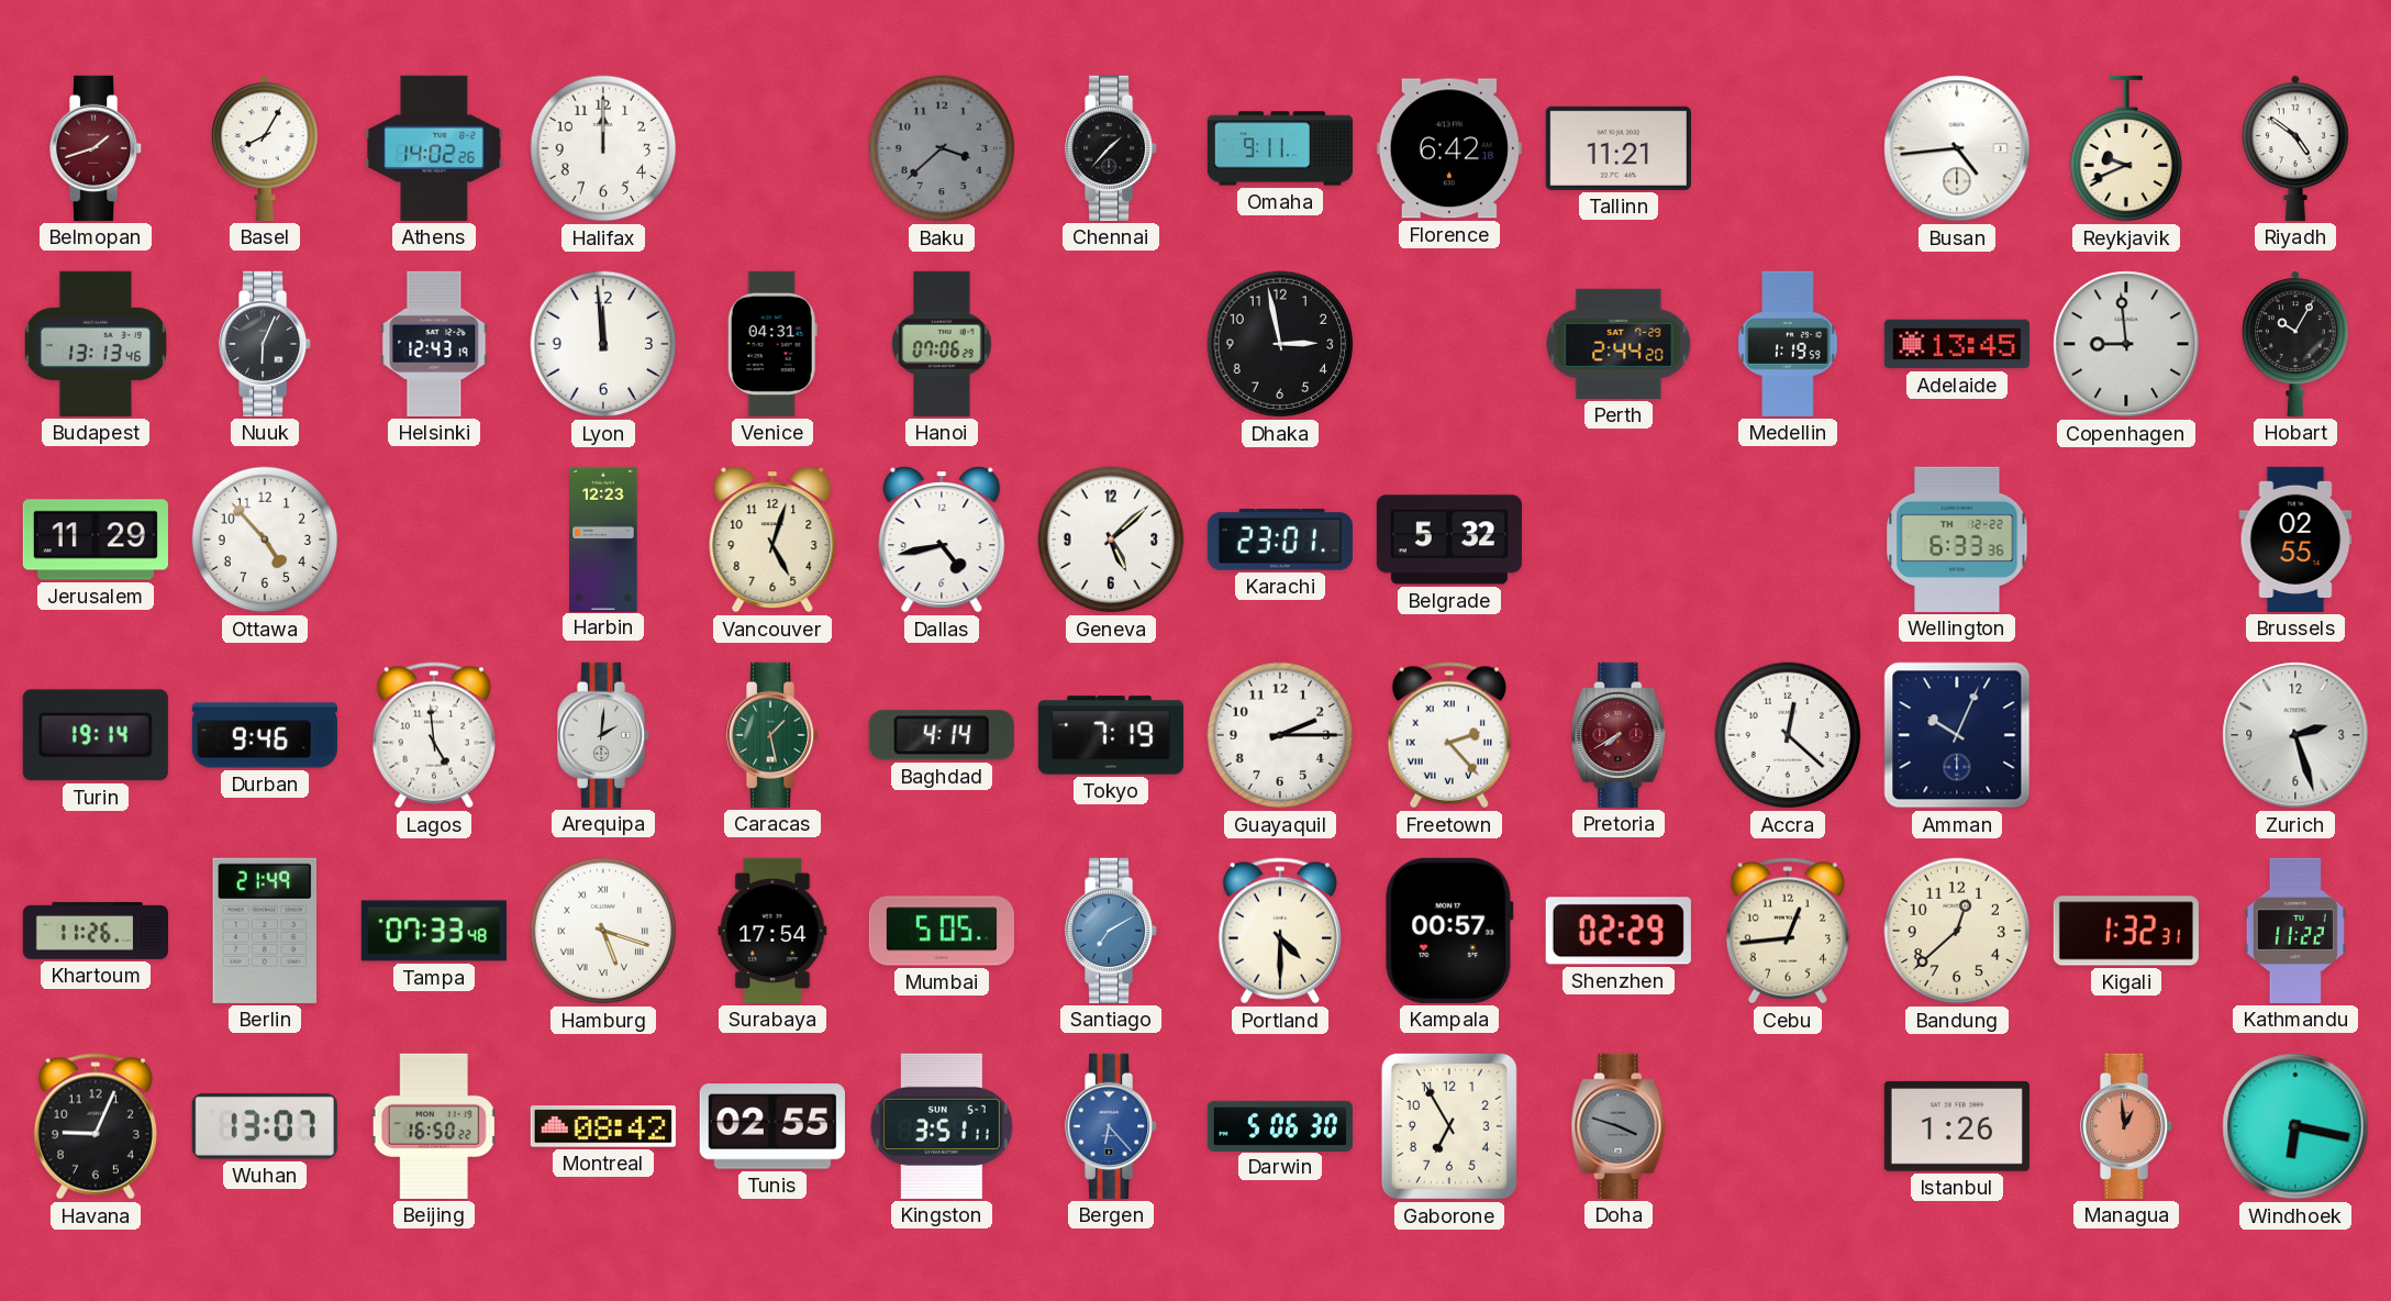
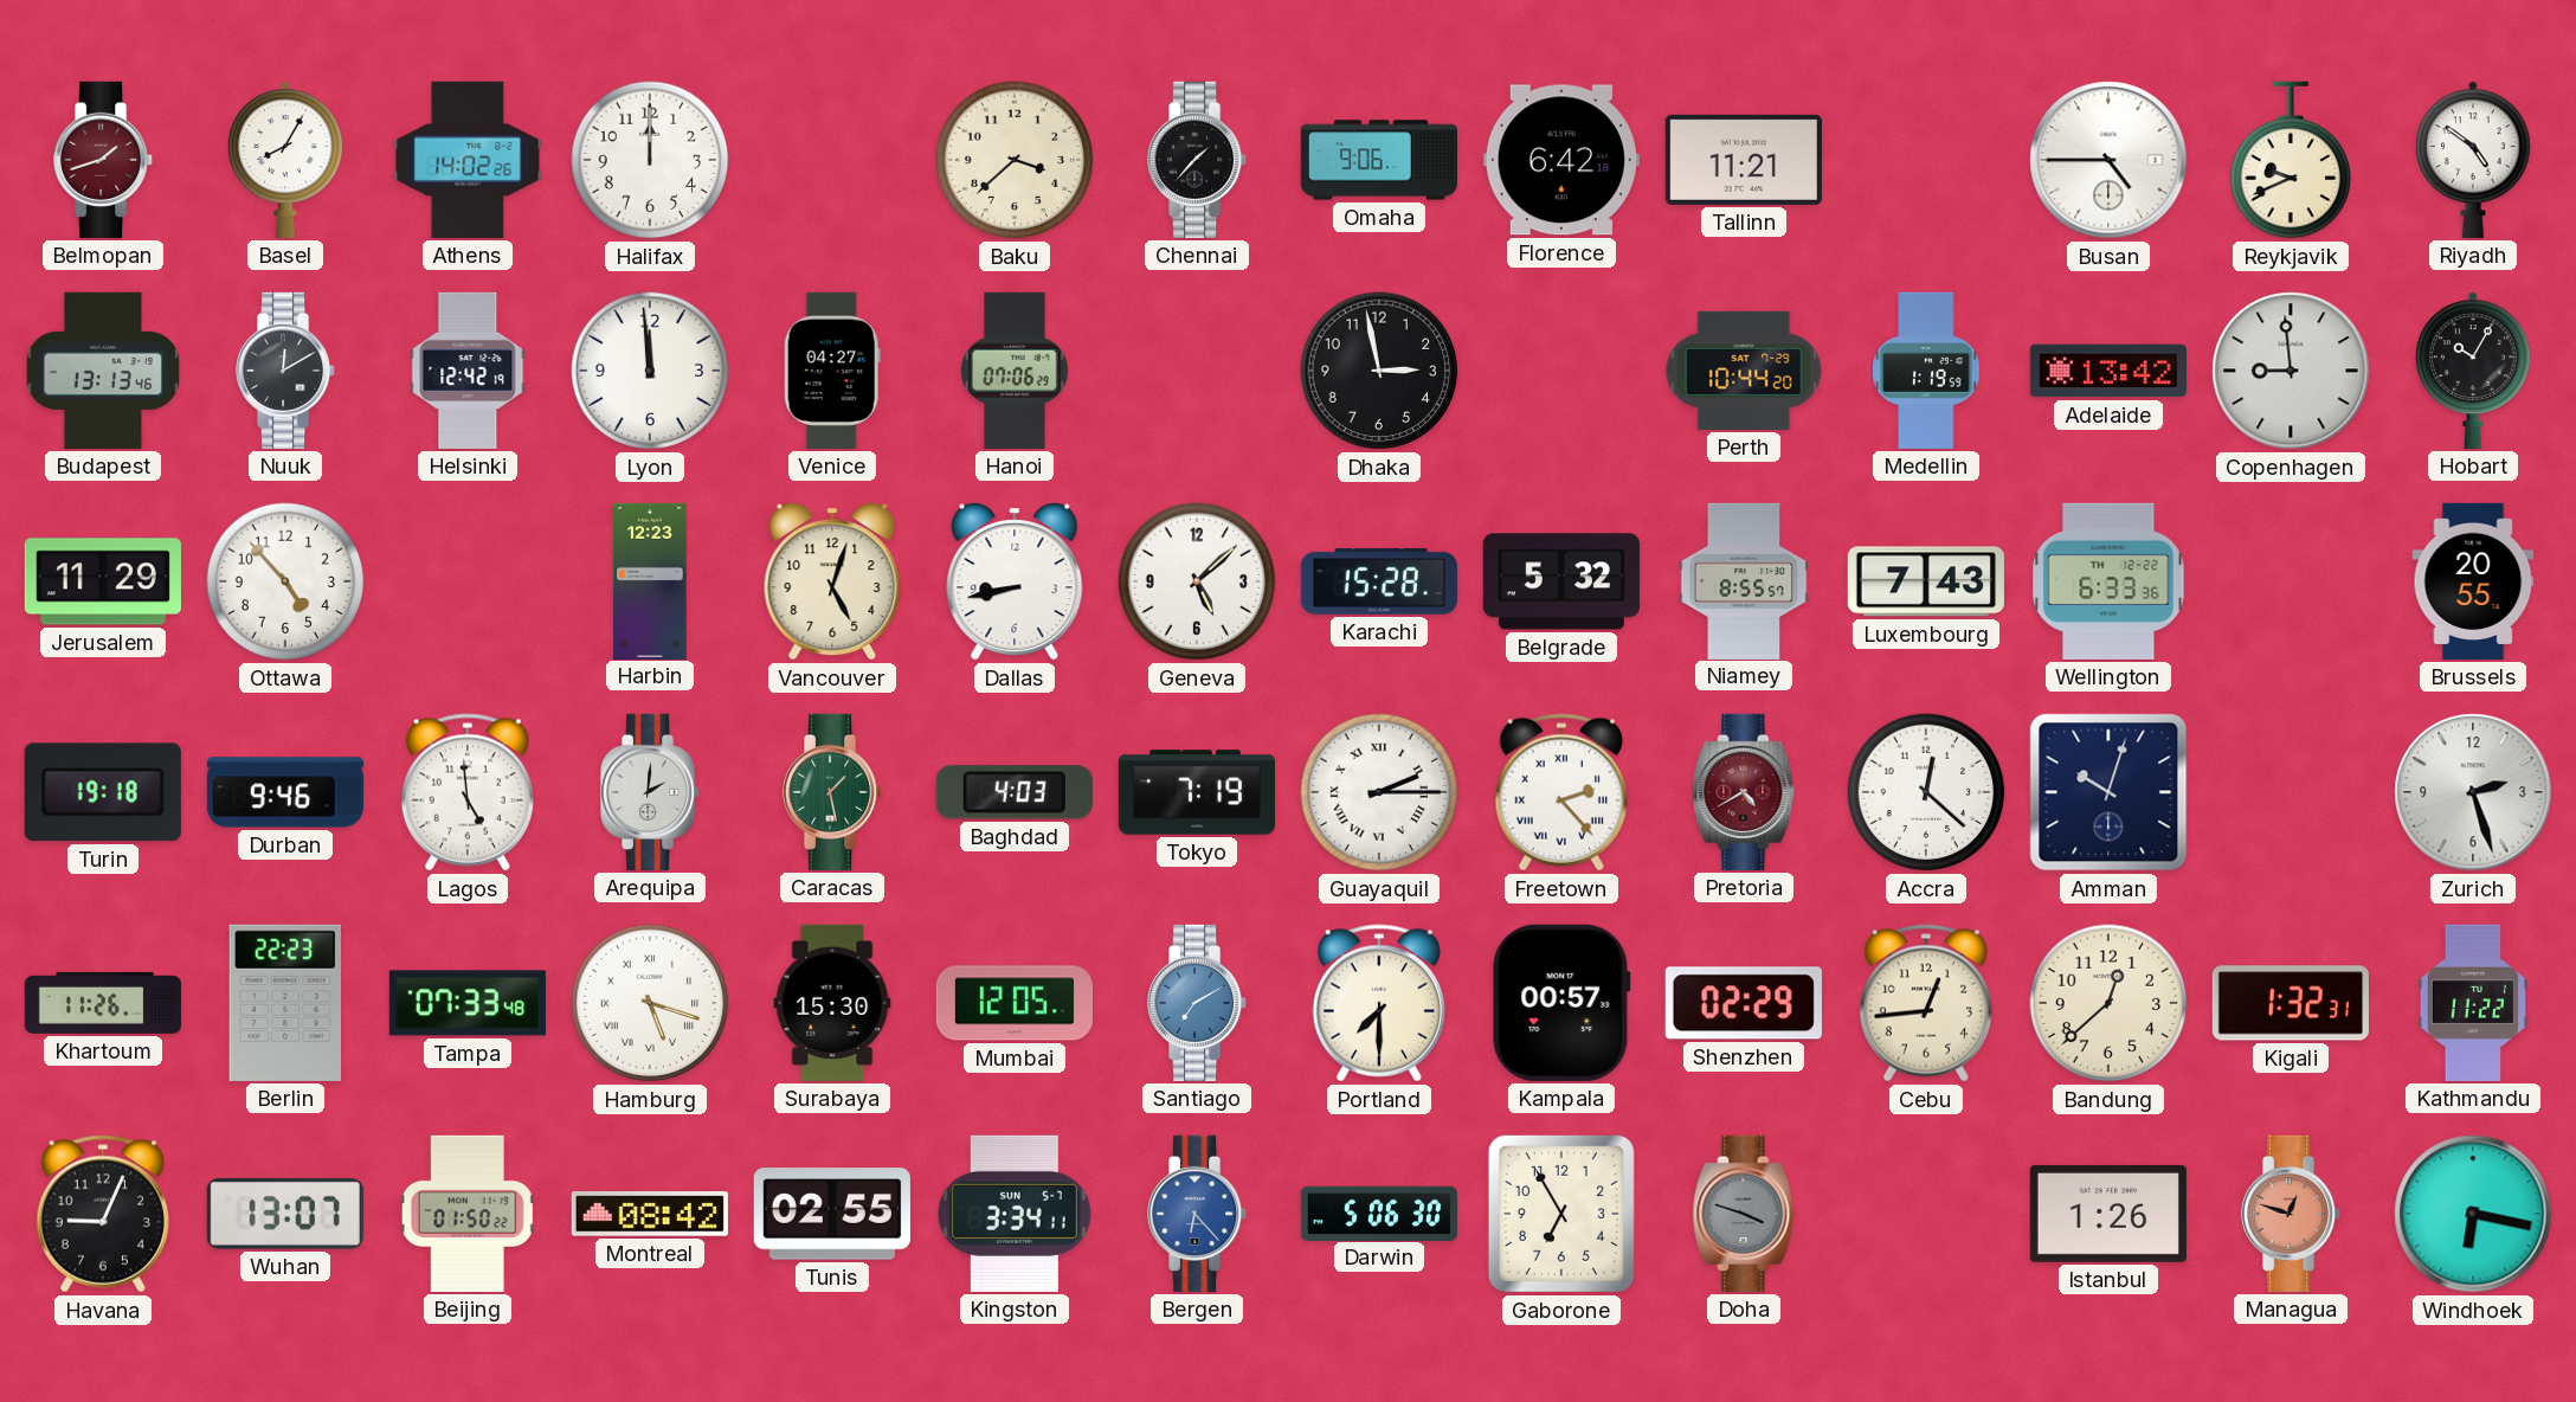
Baku dial: grey -> cream
Omaha: 9:11 -> 9:06
Busan: 4:44 -> 4:45
Nuuk: 6:04 -> 12:10
Helsinki: 12:43 -> 12:42
Venice: 04:31 -> 04:27
Perth: 2:44 -> 10:44
Adelaide: 13:45 -> 13:42
Dallas: 4:43 -> 8:43
Karachi: 23:01 -> 15:28
Niamey: none -> 8:55
Luxembourg: none -> 7:43
Brussels: 02:55 -> 20:55
Turin: 19:14 -> 19:18
Baghdad: 4:14 -> 4:03
Guayaquil numerals: Arabic -> Roman
Pretoria: 7:40 -> 4:40
Amman: 10:04 -> 10:03
Berlin: 21:49 -> 22:23
Surabaya: 17:54 -> 15:30
Mumbai: 5:05 -> 12:05
Portland: 4:30 -> 7:30
Beijing: 16:50 -> 01:50
Kingston: 3:51 -> 3:34
Managua: 12:59 -> 12:48
